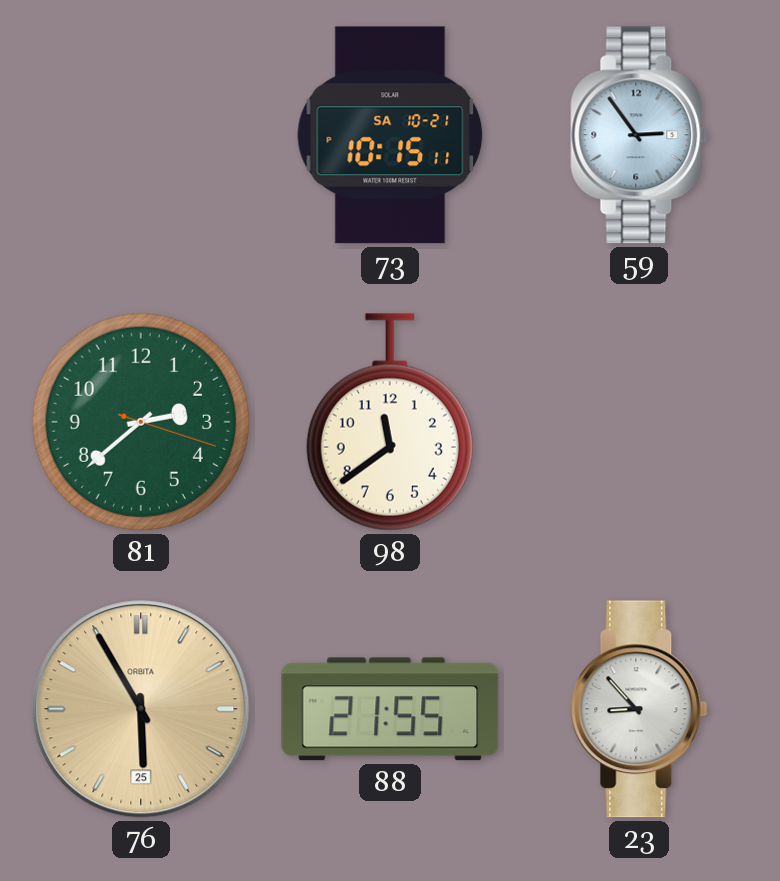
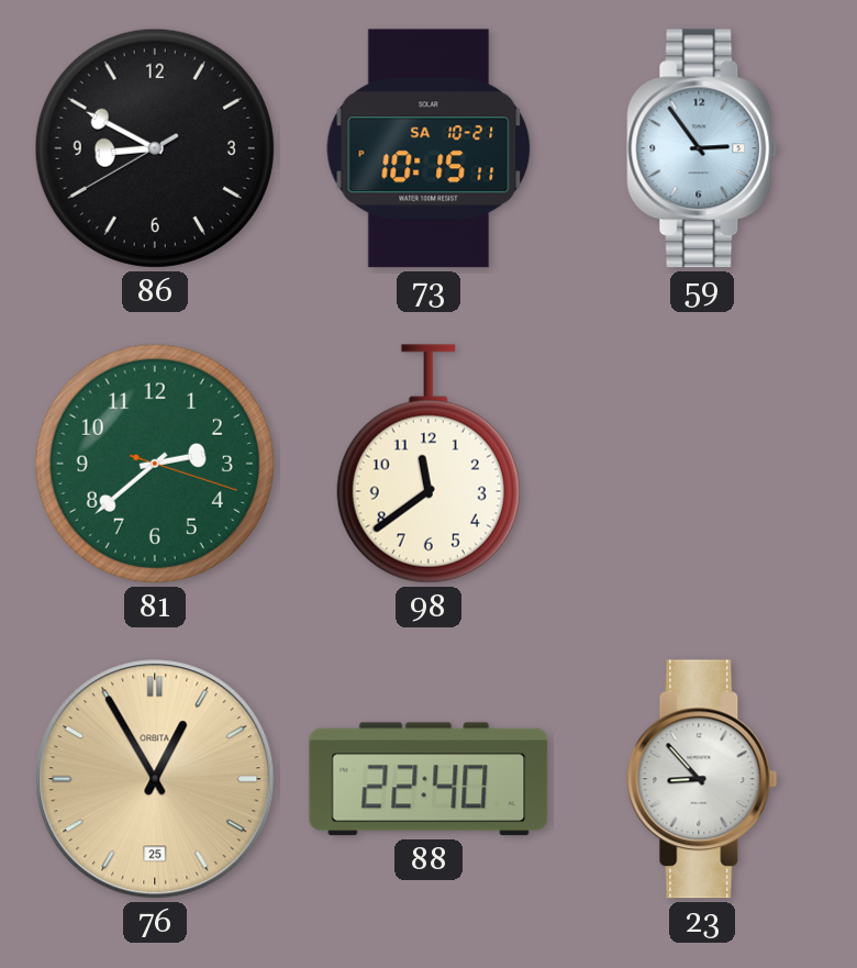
86: none -> 8:49
76: 5:55 -> 12:55
88: 21:55 -> 22:40
